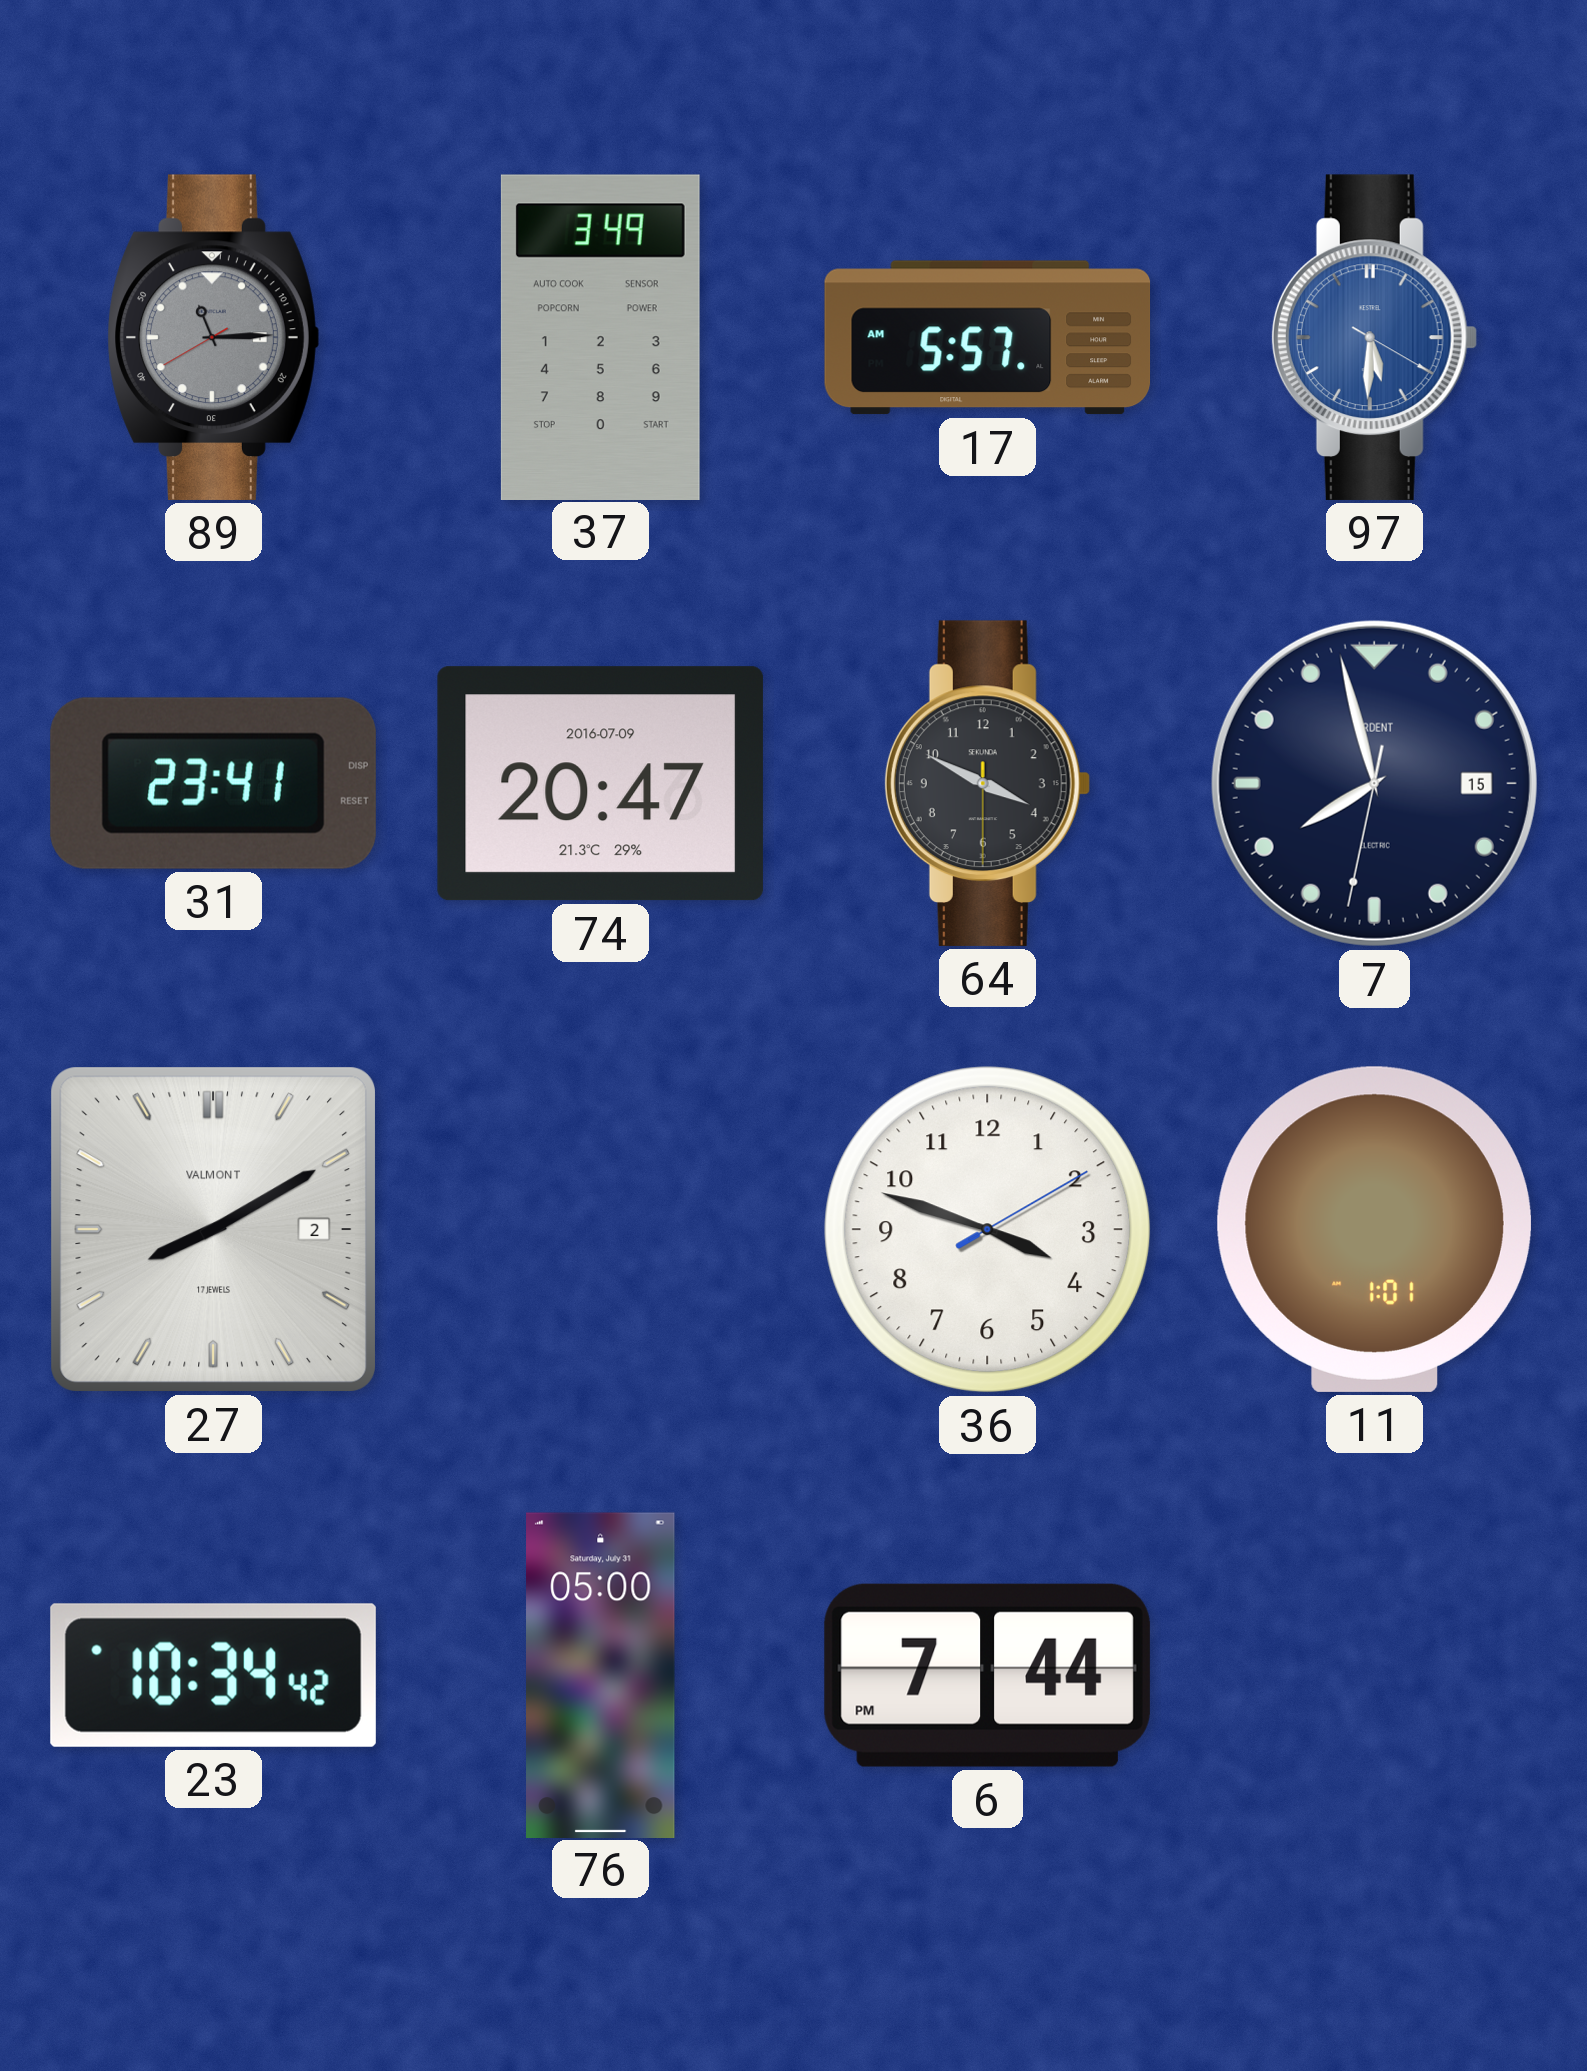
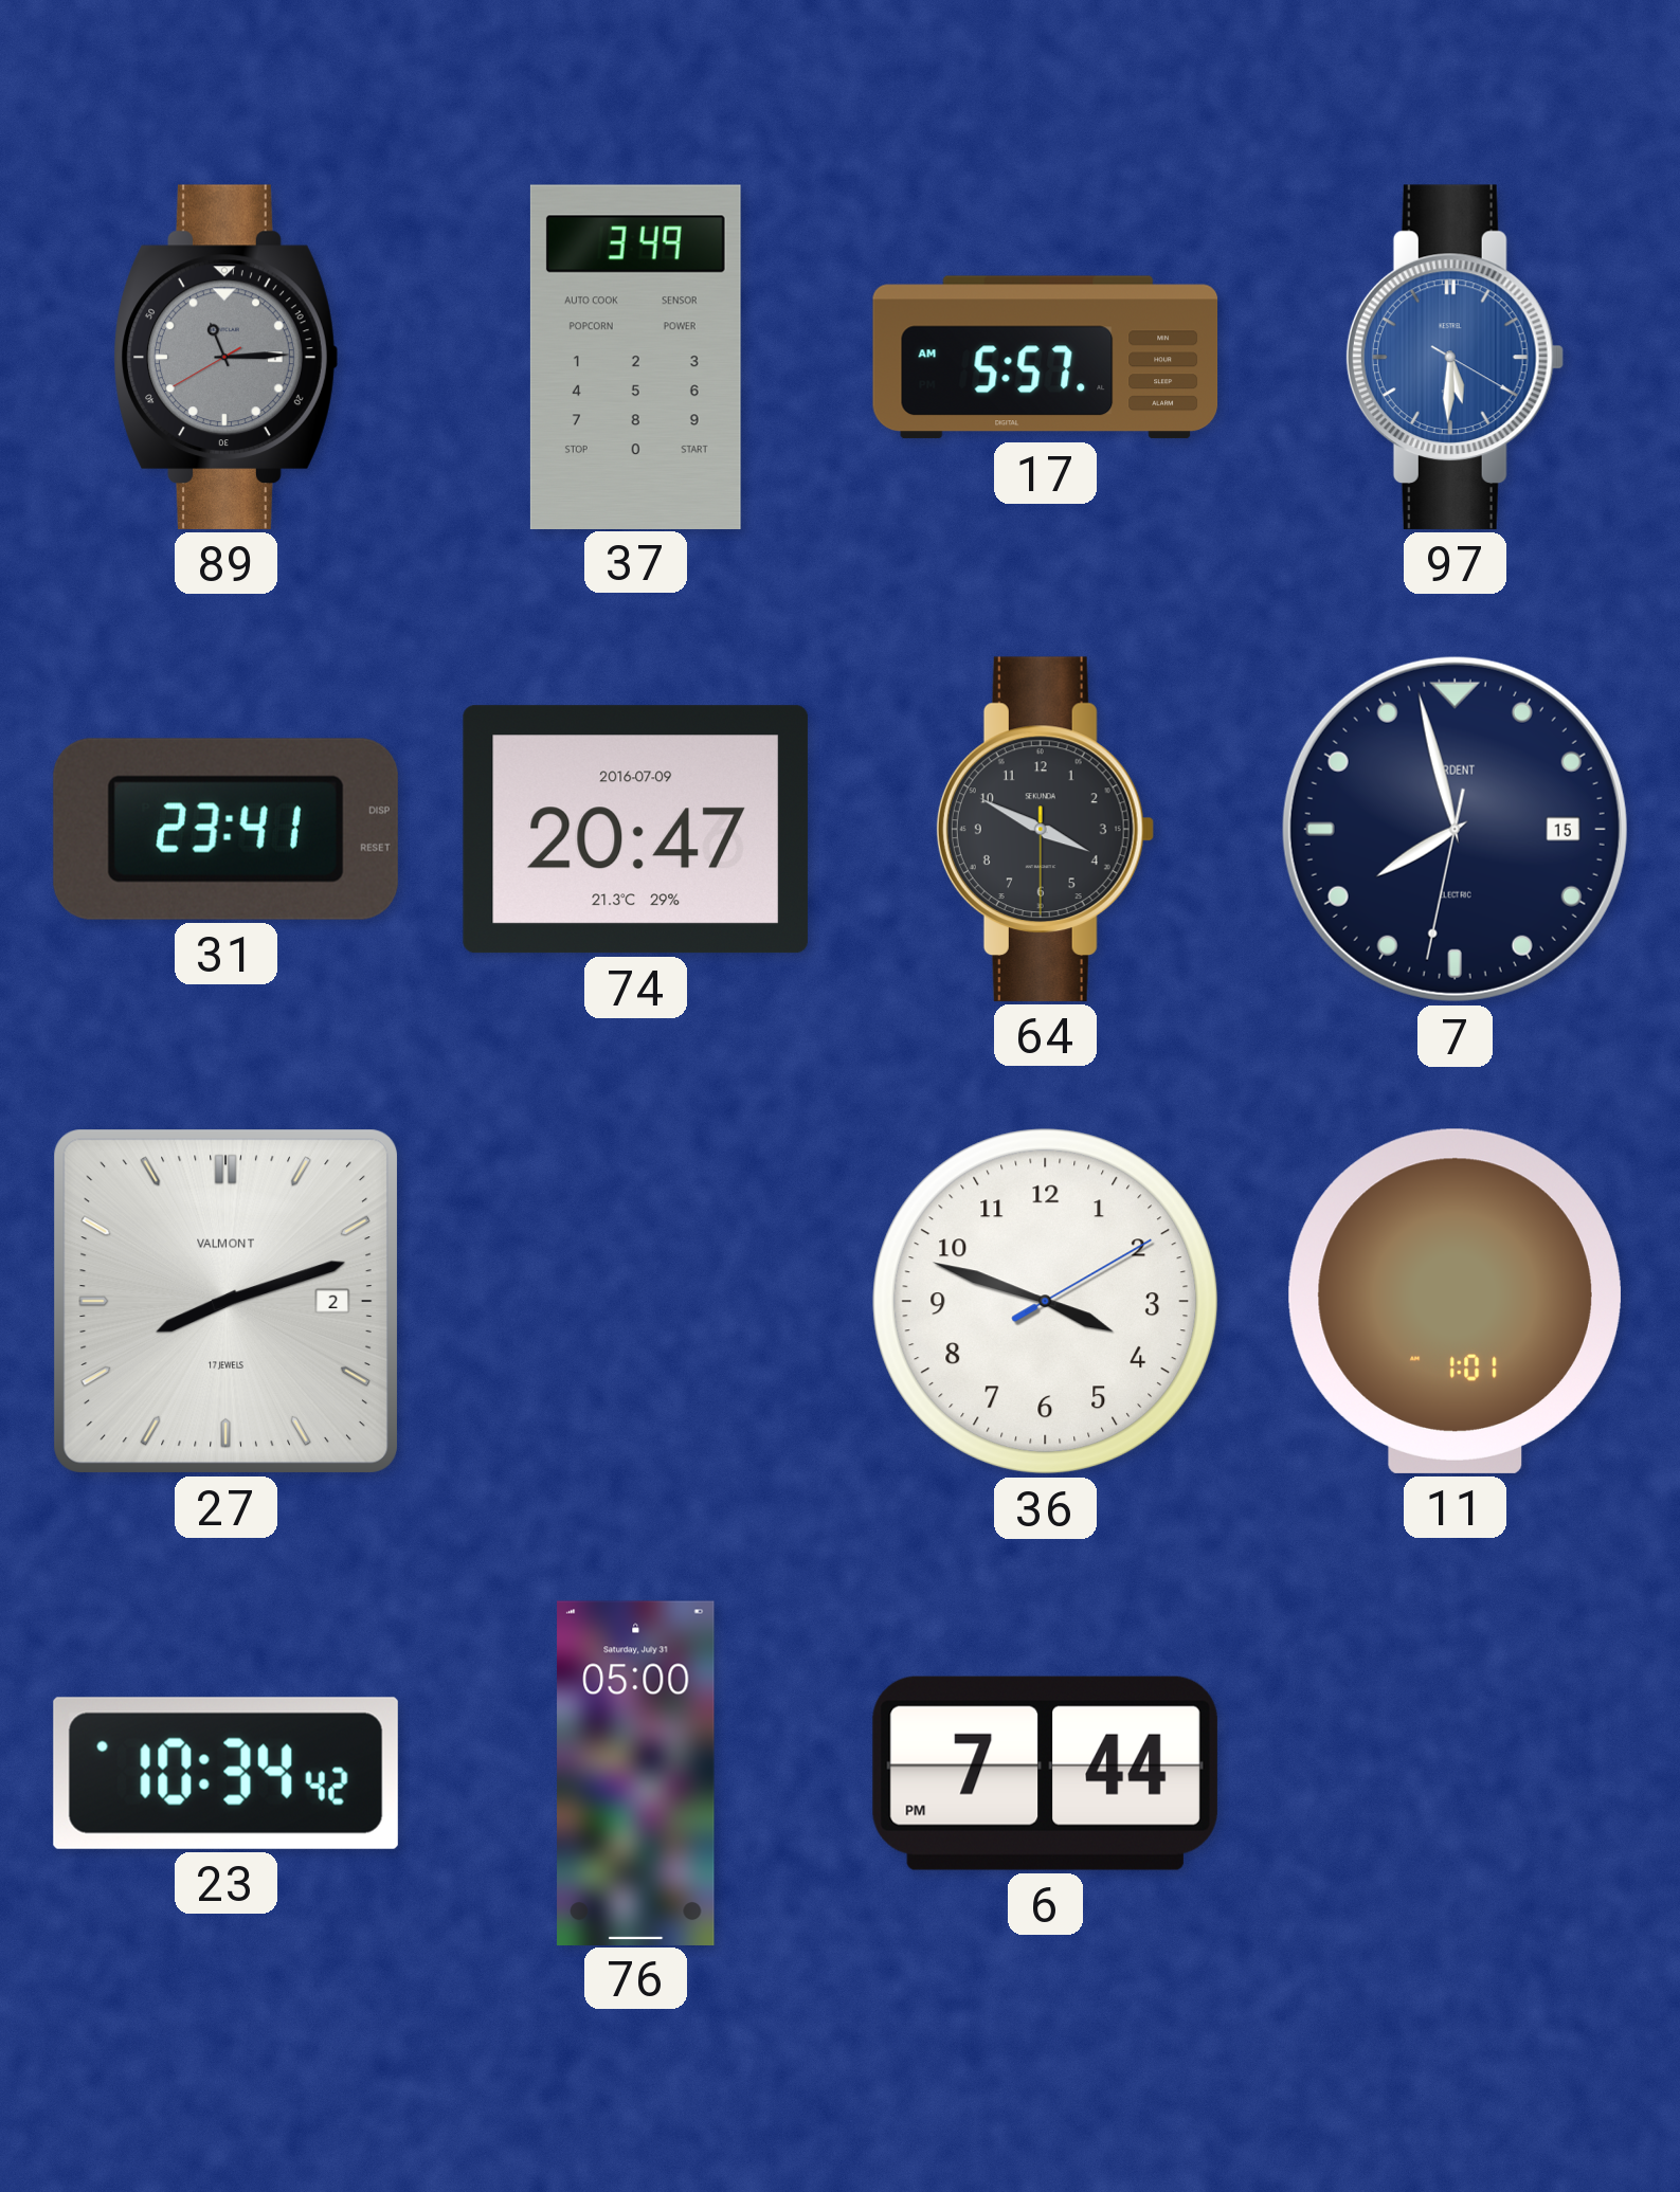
27: 8:10 -> 8:12
